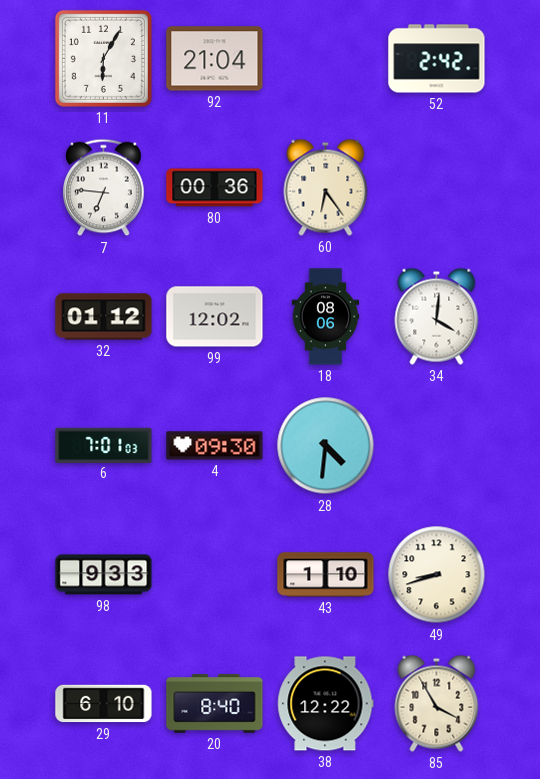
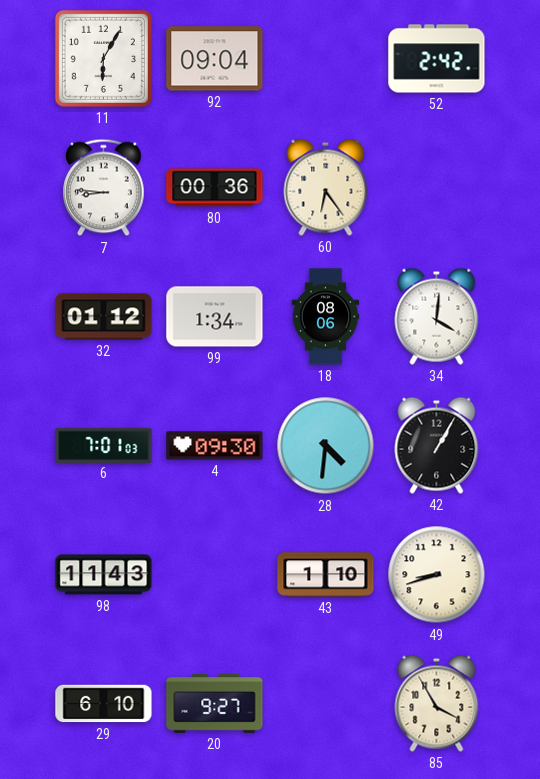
92: 21:04 -> 09:04
7: 6:46 -> 8:46
99: 12:02 -> 1:34
42: none -> 1:05
98: 9:33 -> 11:43
20: 8:40 -> 9:27
38: 12:22 -> none
